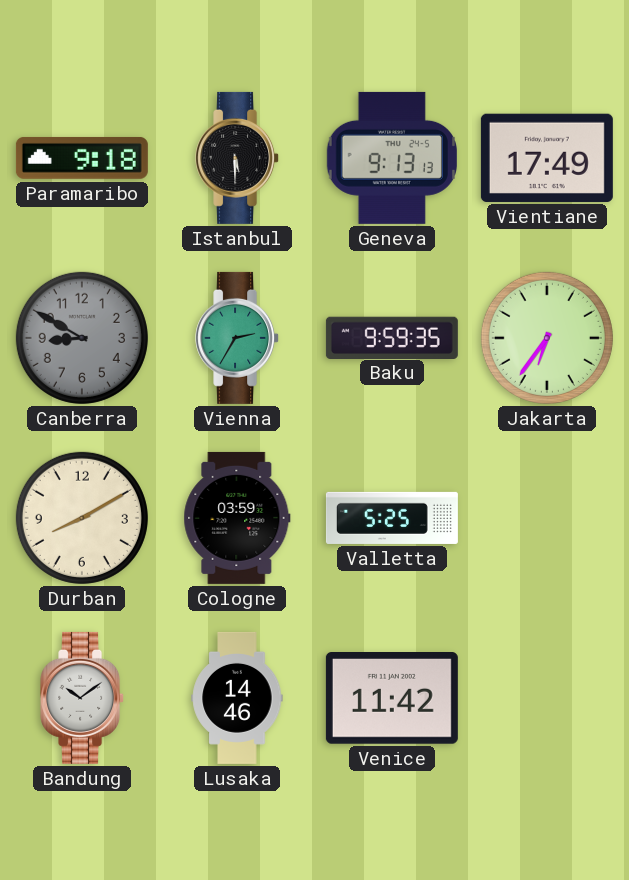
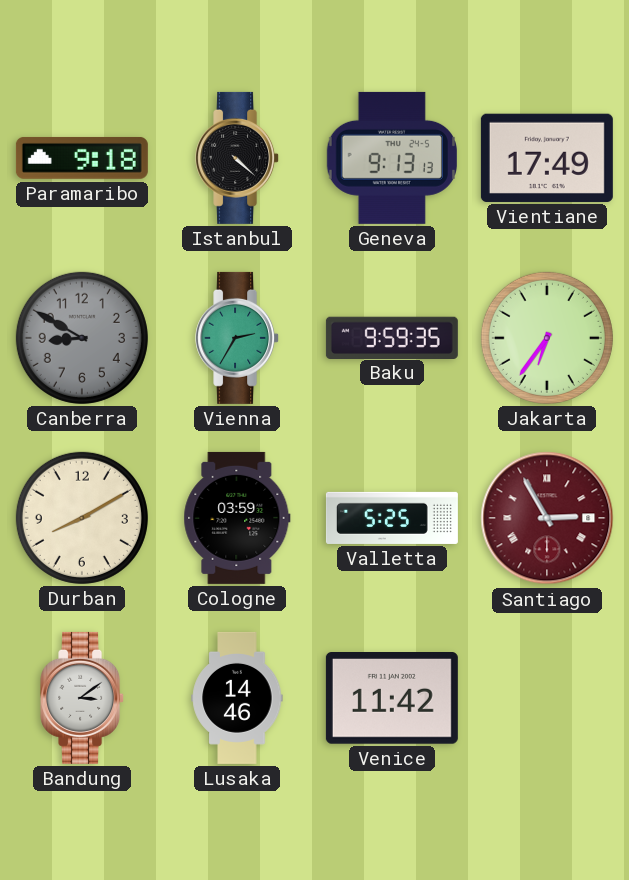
Istanbul: 5:30 -> 4:22
Santiago: none -> 2:55
Bandung: 10:09 -> 3:09
